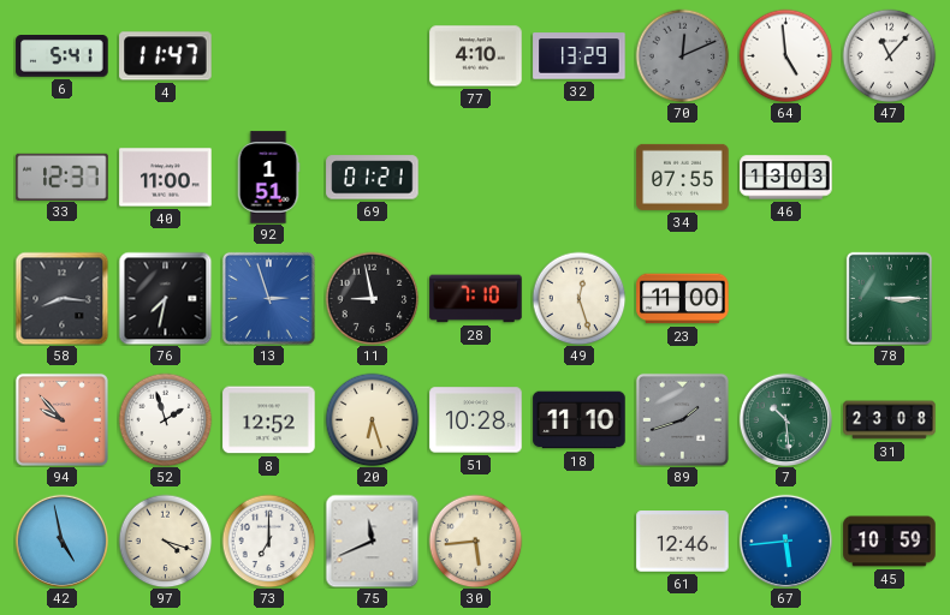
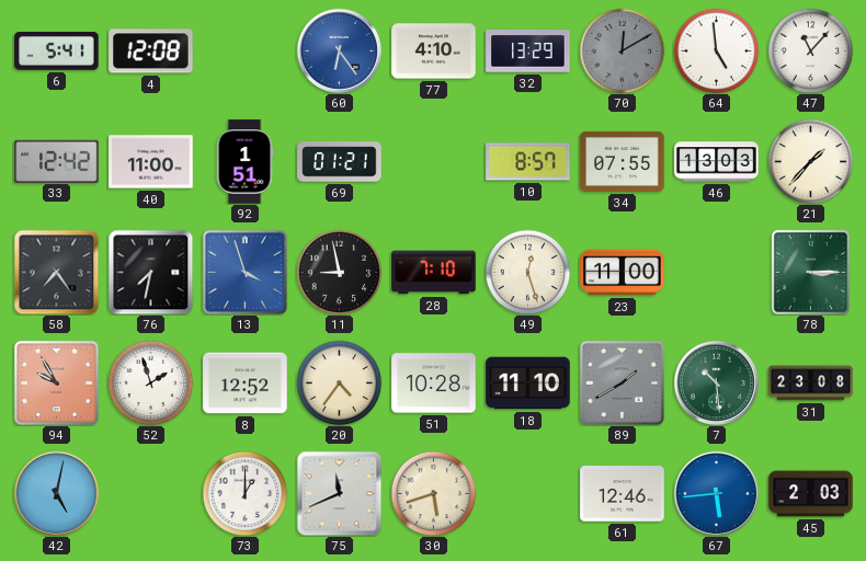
4: 11:47 -> 12:08
60: none -> 6:24
70: 12:11 -> 12:10
33: 12:37 -> 12:42
10: none -> 8:57
21: none -> 1:37
58: 8:16 -> 7:24
13: 2:57 -> 3:57
94: 9:53 -> 9:55
20: 6:27 -> 4:36
89: 1:42 -> 1:40
42: 4:58 -> 5:02
97: 4:18 -> none
73: 7:00 -> 1:00
30: 5:44 -> 5:42
45: 10:59 -> 2:03
